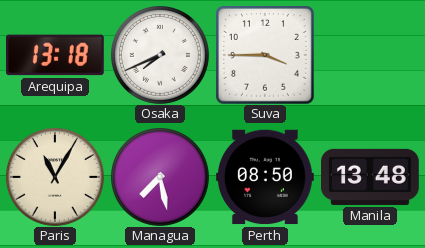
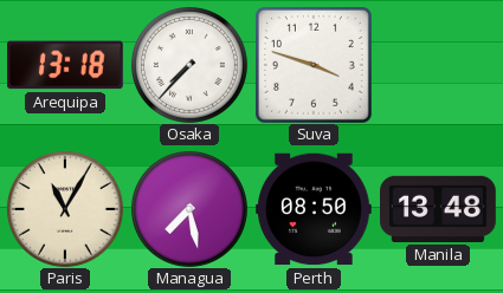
Osaka: 7:41 -> 7:37
Suva: 3:45 -> 3:48
